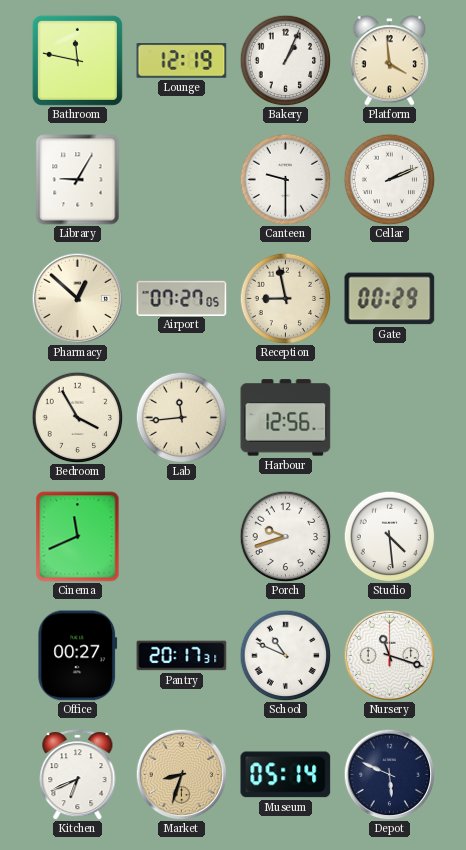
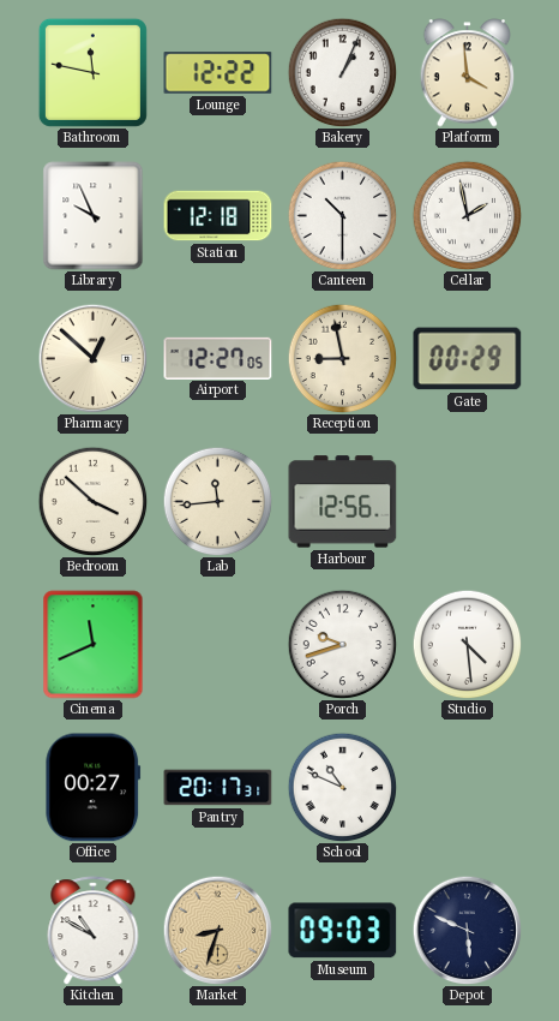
Lounge: 12:19 -> 12:22
Library: 9:05 -> 9:56
Station: none -> 12:18
Canteen: 9:30 -> 10:30
Cellar: 2:11 -> 1:58
Airport: 07:27 -> 12:27
Bedroom: 3:55 -> 3:52
Nursery: 11:18 -> none
Kitchen: 6:41 -> 10:50
Museum: 05:14 -> 09:03
